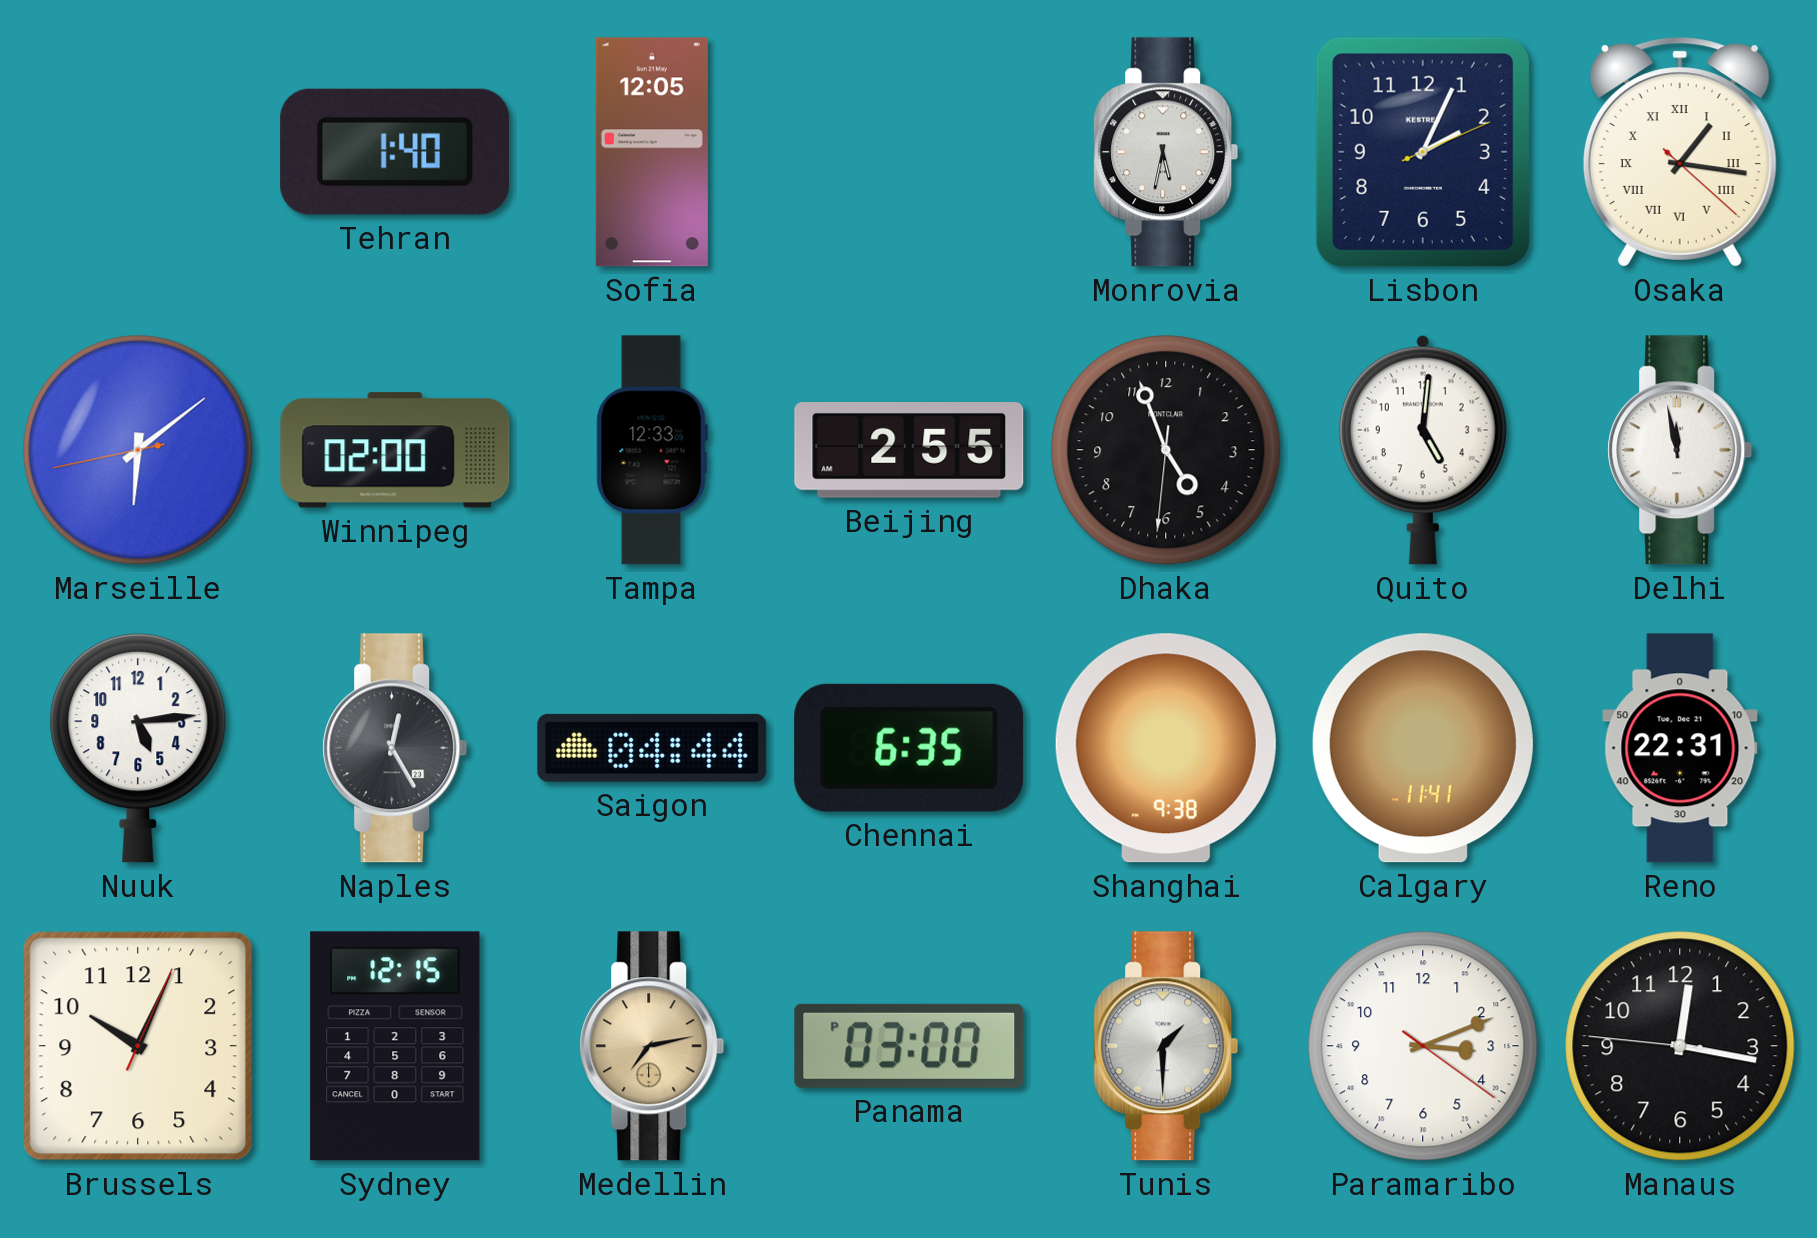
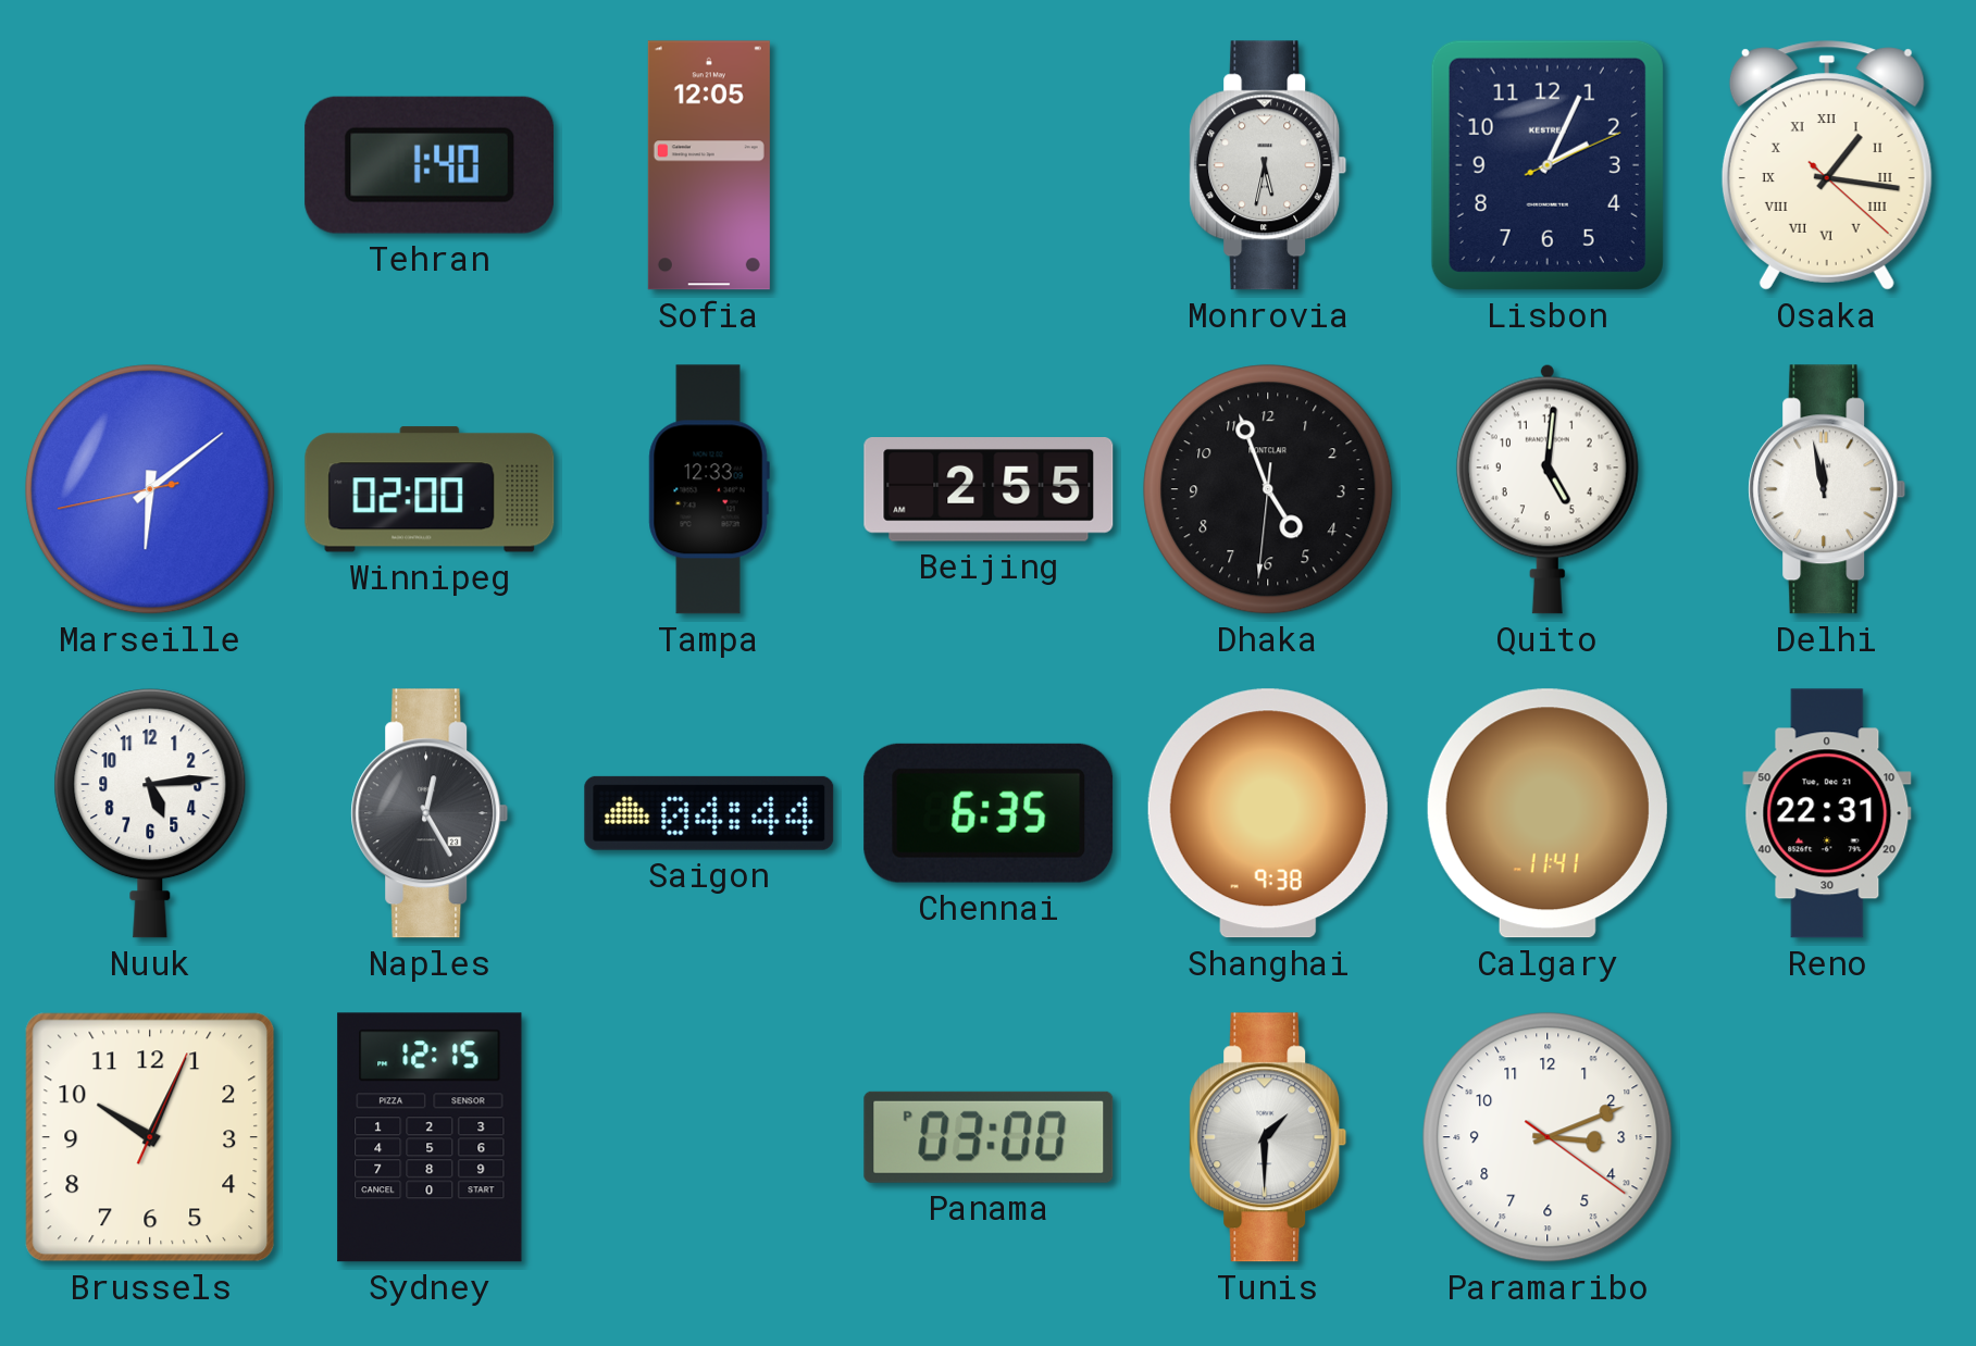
Medellin: 7:13 -> none
Manaus: 12:16 -> none
